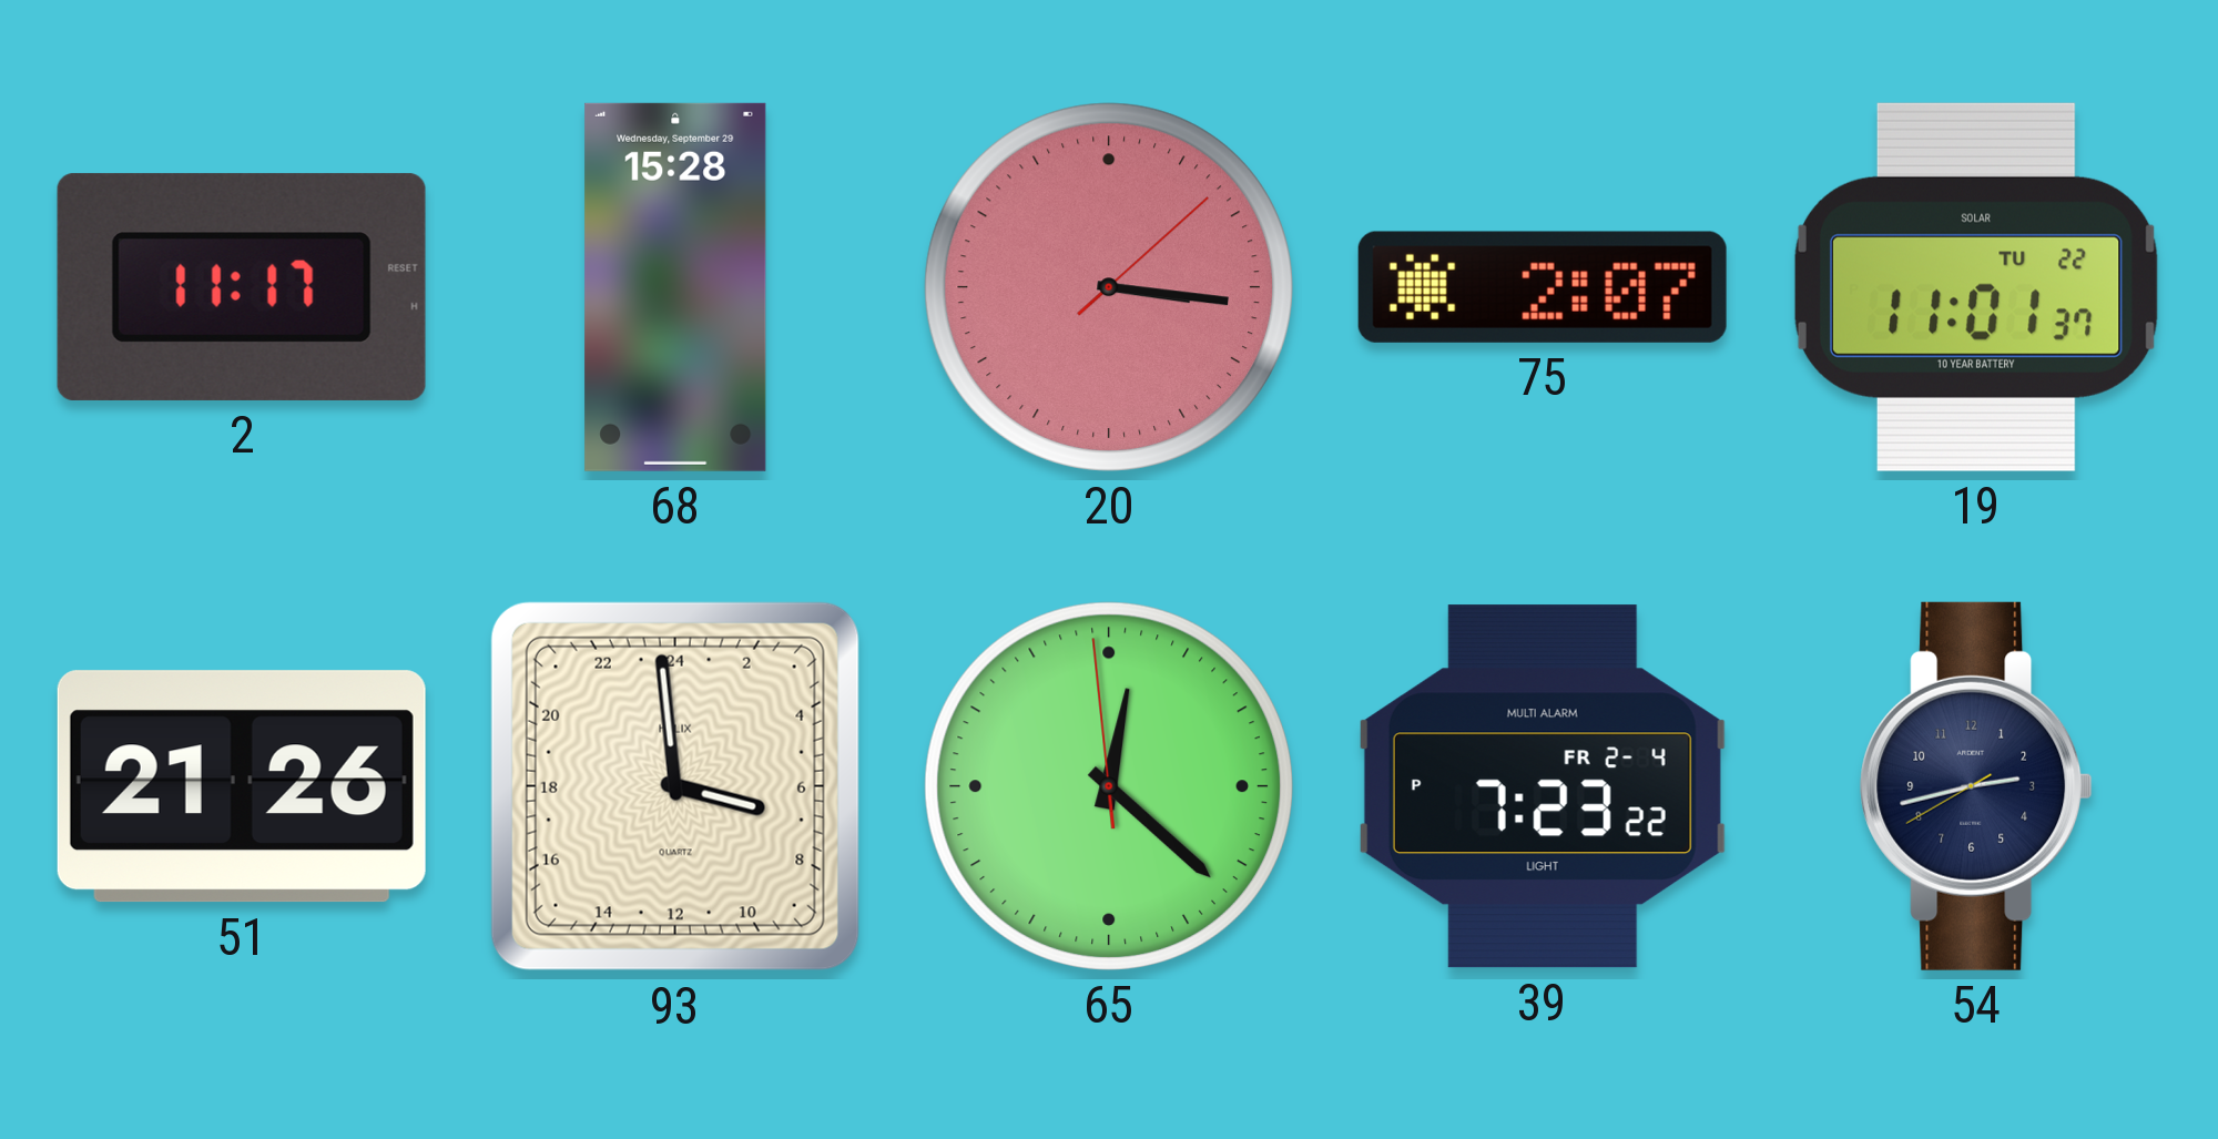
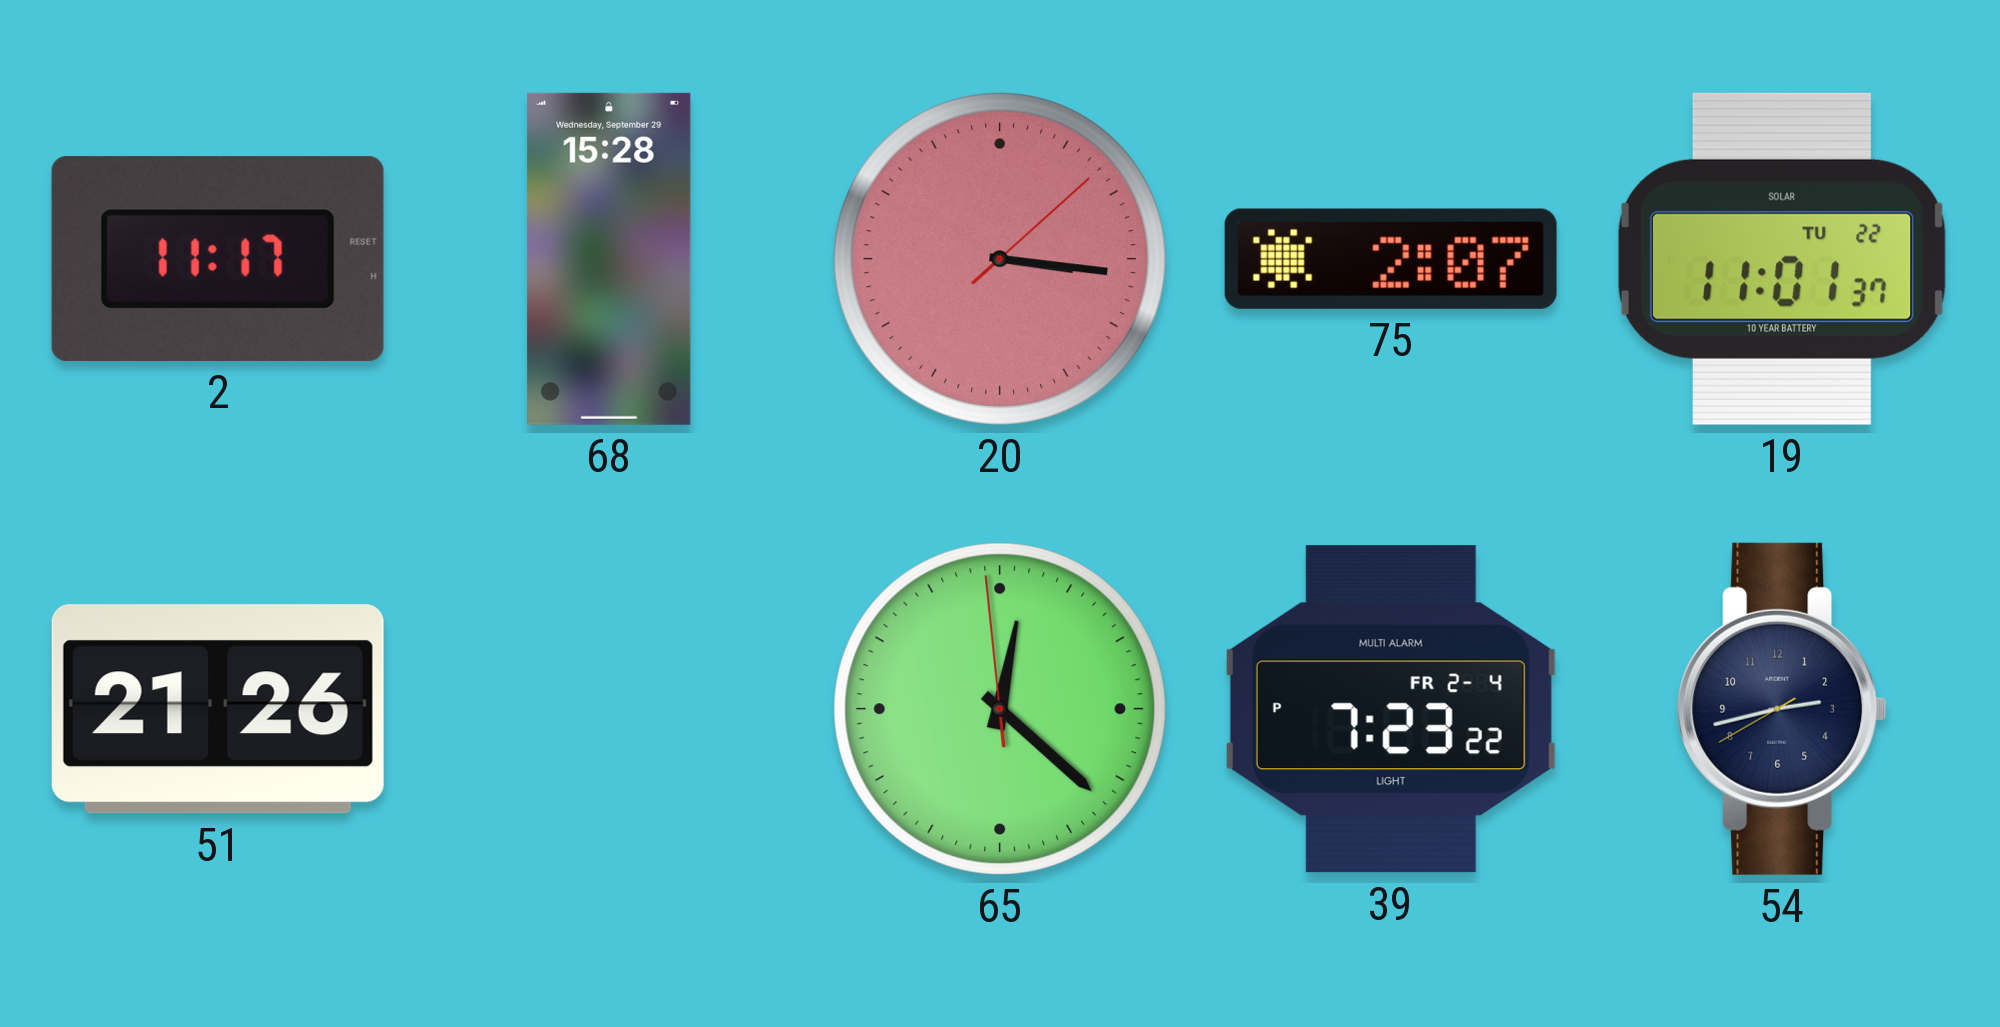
93: 6:59 -> none
